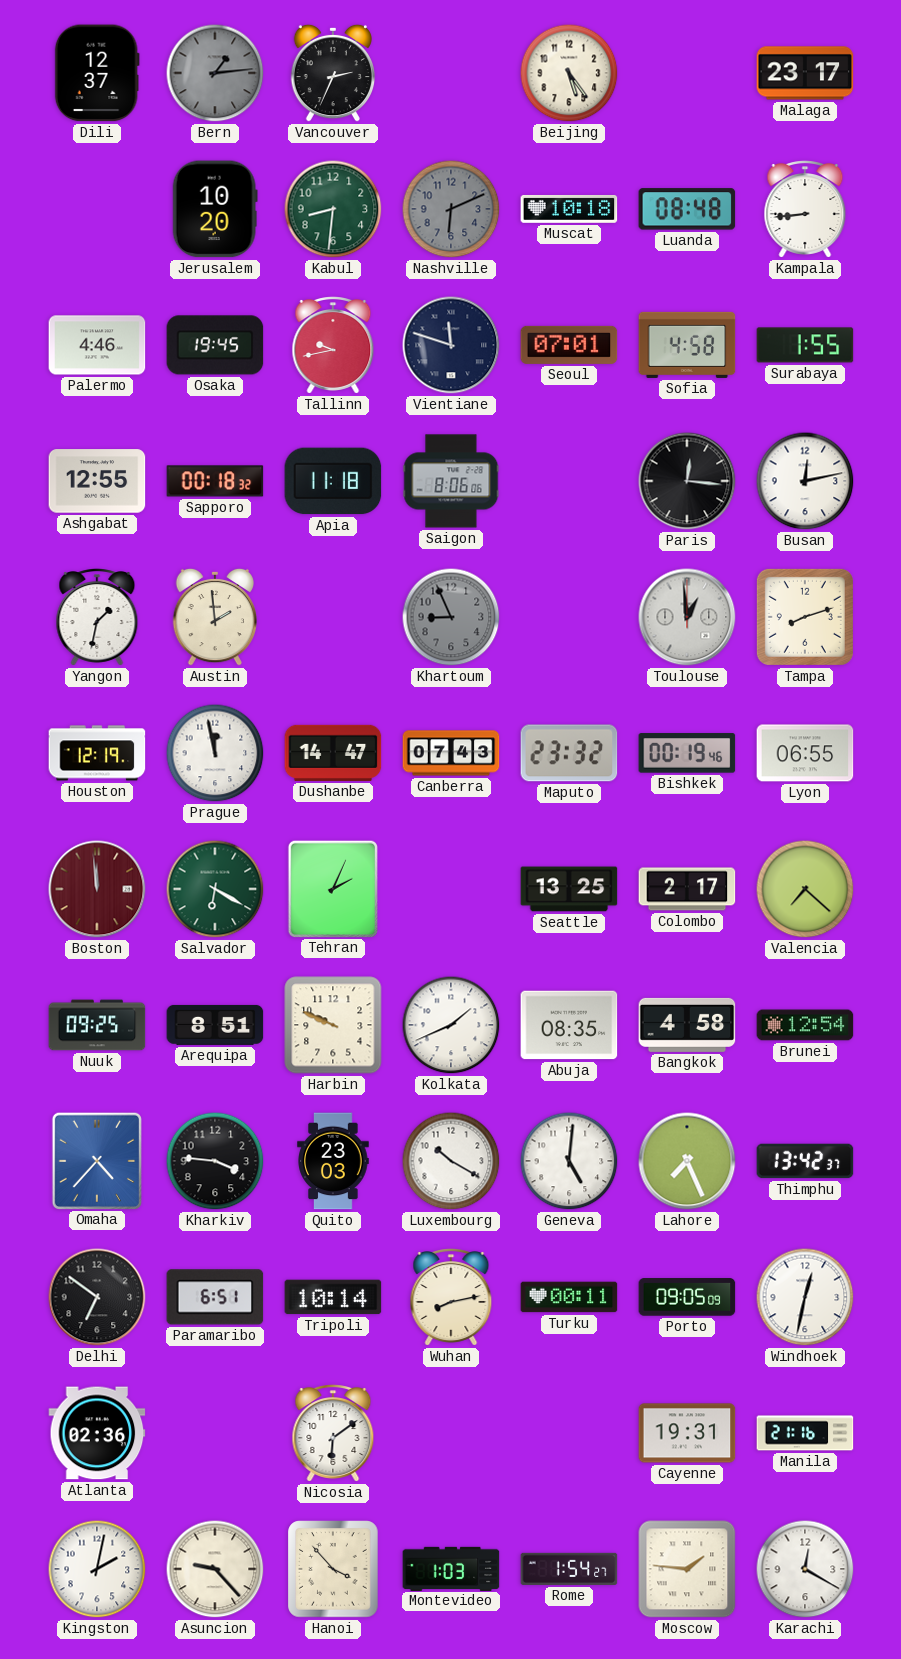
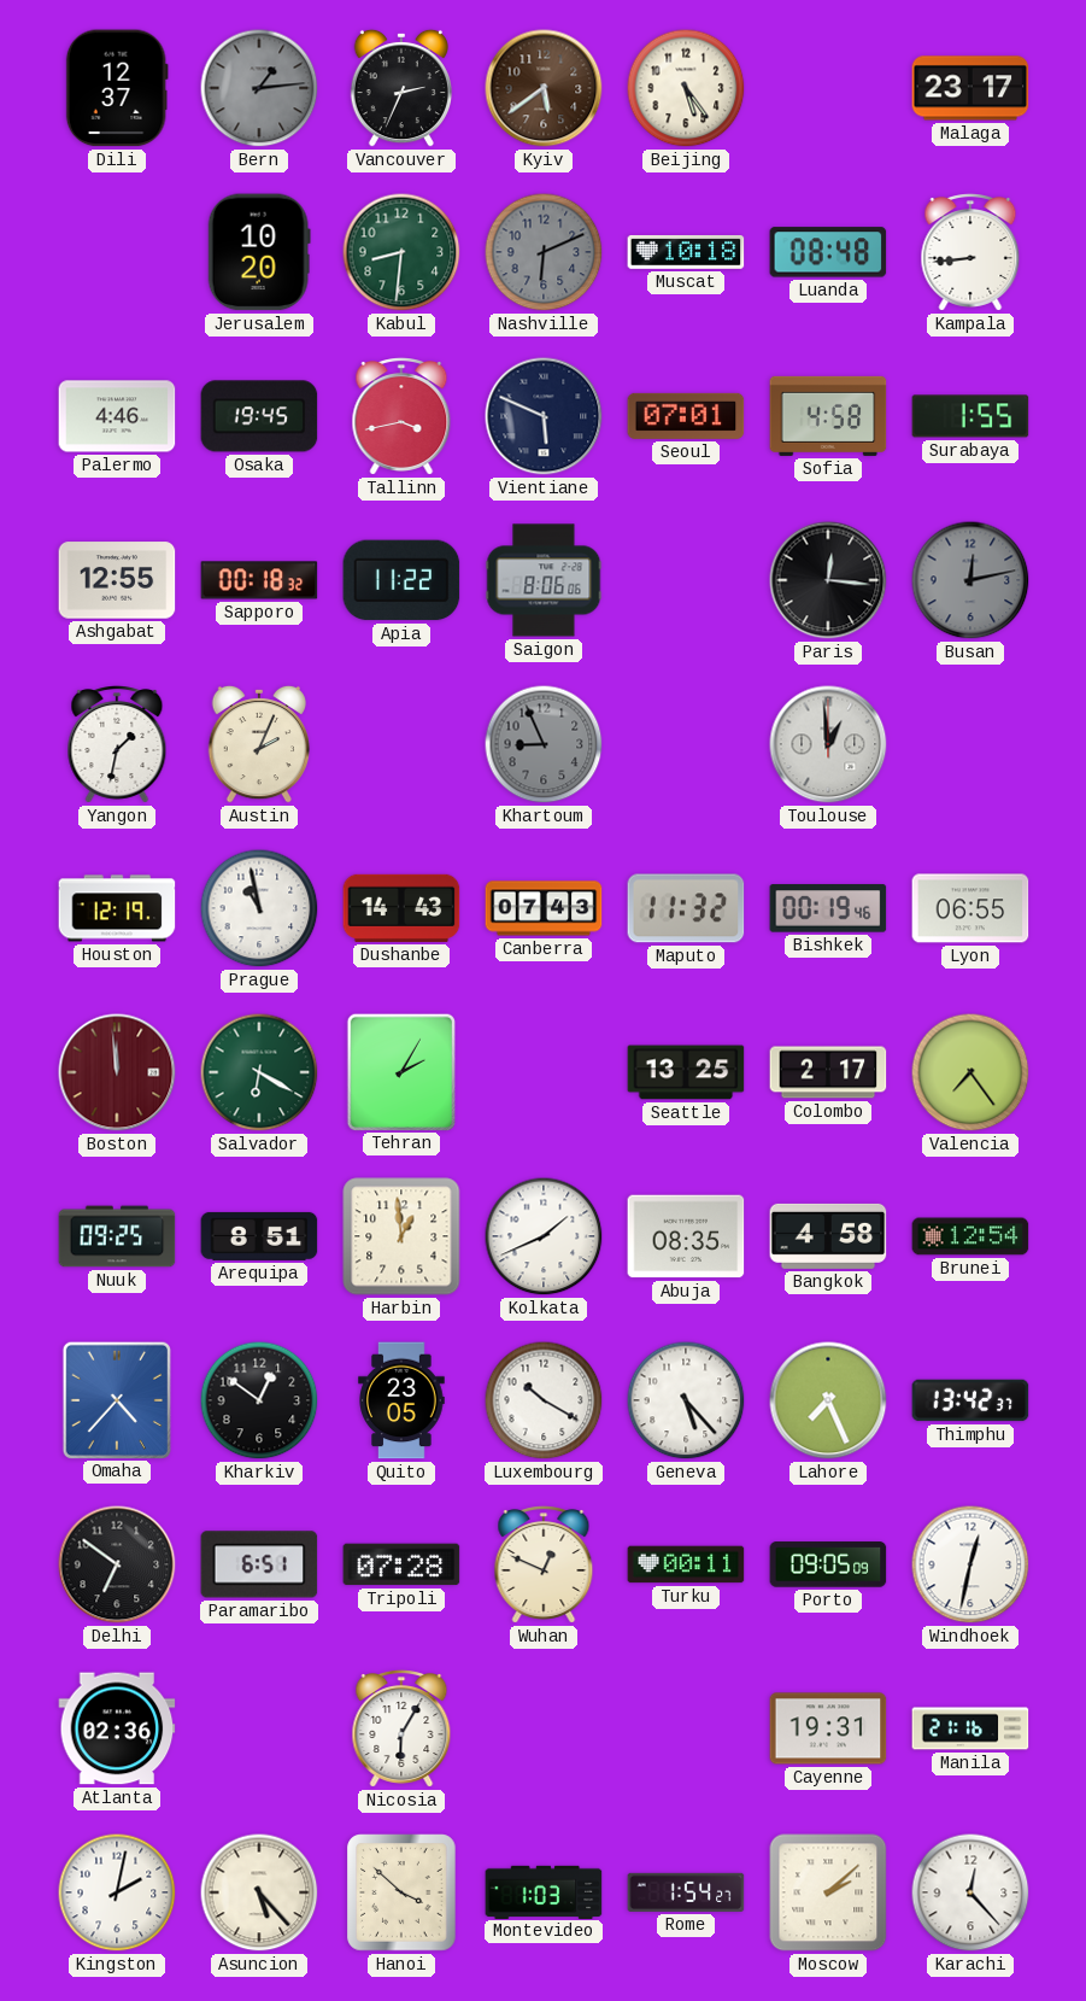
Kyiv: none -> 5:39
Tallinn: 9:43 -> 3:43
Vientiane: 11:48 -> 5:49
Apia: 11:18 -> 11:22
Busan dial: white -> grey
Austin: 1:59 -> 2:04
Tampa: 8:12 -> none
Prague: 11:58 -> 10:58
Dushanbe: 14:47 -> 14:43
Maputo: 23:32 -> 11:32
Tehran: 2:04 -> 2:05
Valencia: 7:22 -> 7:24
Harbin: 9:49 -> 12:59
Kharkiv: 3:46 -> 12:51
Quito: 23:03 -> 23:05
Geneva: 5:01 -> 5:23
Tripoli: 10:14 -> 07:28
Wuhan: 8:13 -> 12:49
Nicosia: 6:09 -> 6:05
Asuncion: 9:23 -> 5:23
Hanoi: 3:53 -> 3:52
Moscow: 1:46 -> 2:08
Karachi: 12:20 -> 12:23
